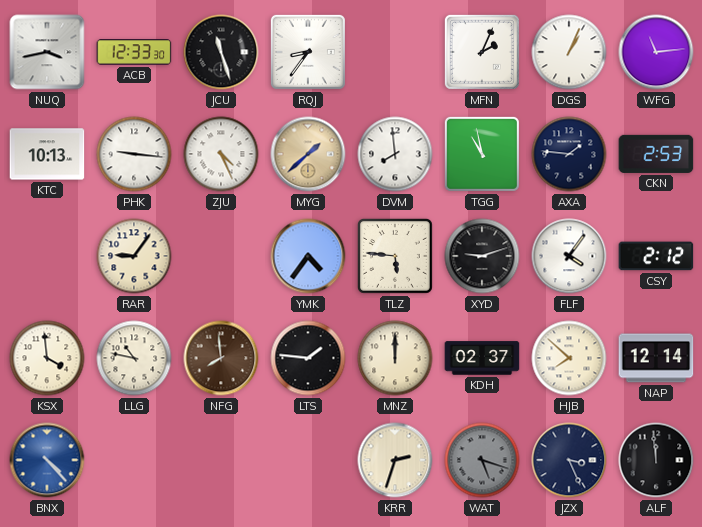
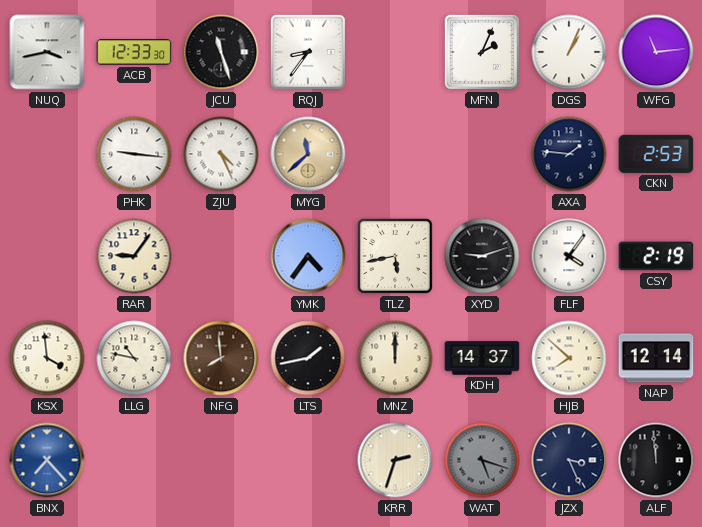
KTC: 10:13 -> none
MYG: 1:38 -> 11:38
DVM: 7:59 -> none
TGG: 10:58 -> none
TLZ: 5:46 -> 5:43
CSY: 2:12 -> 2:19
LTS: 1:46 -> 1:43
KDH: 02:37 -> 14:37
BNX: 4:23 -> 7:23
